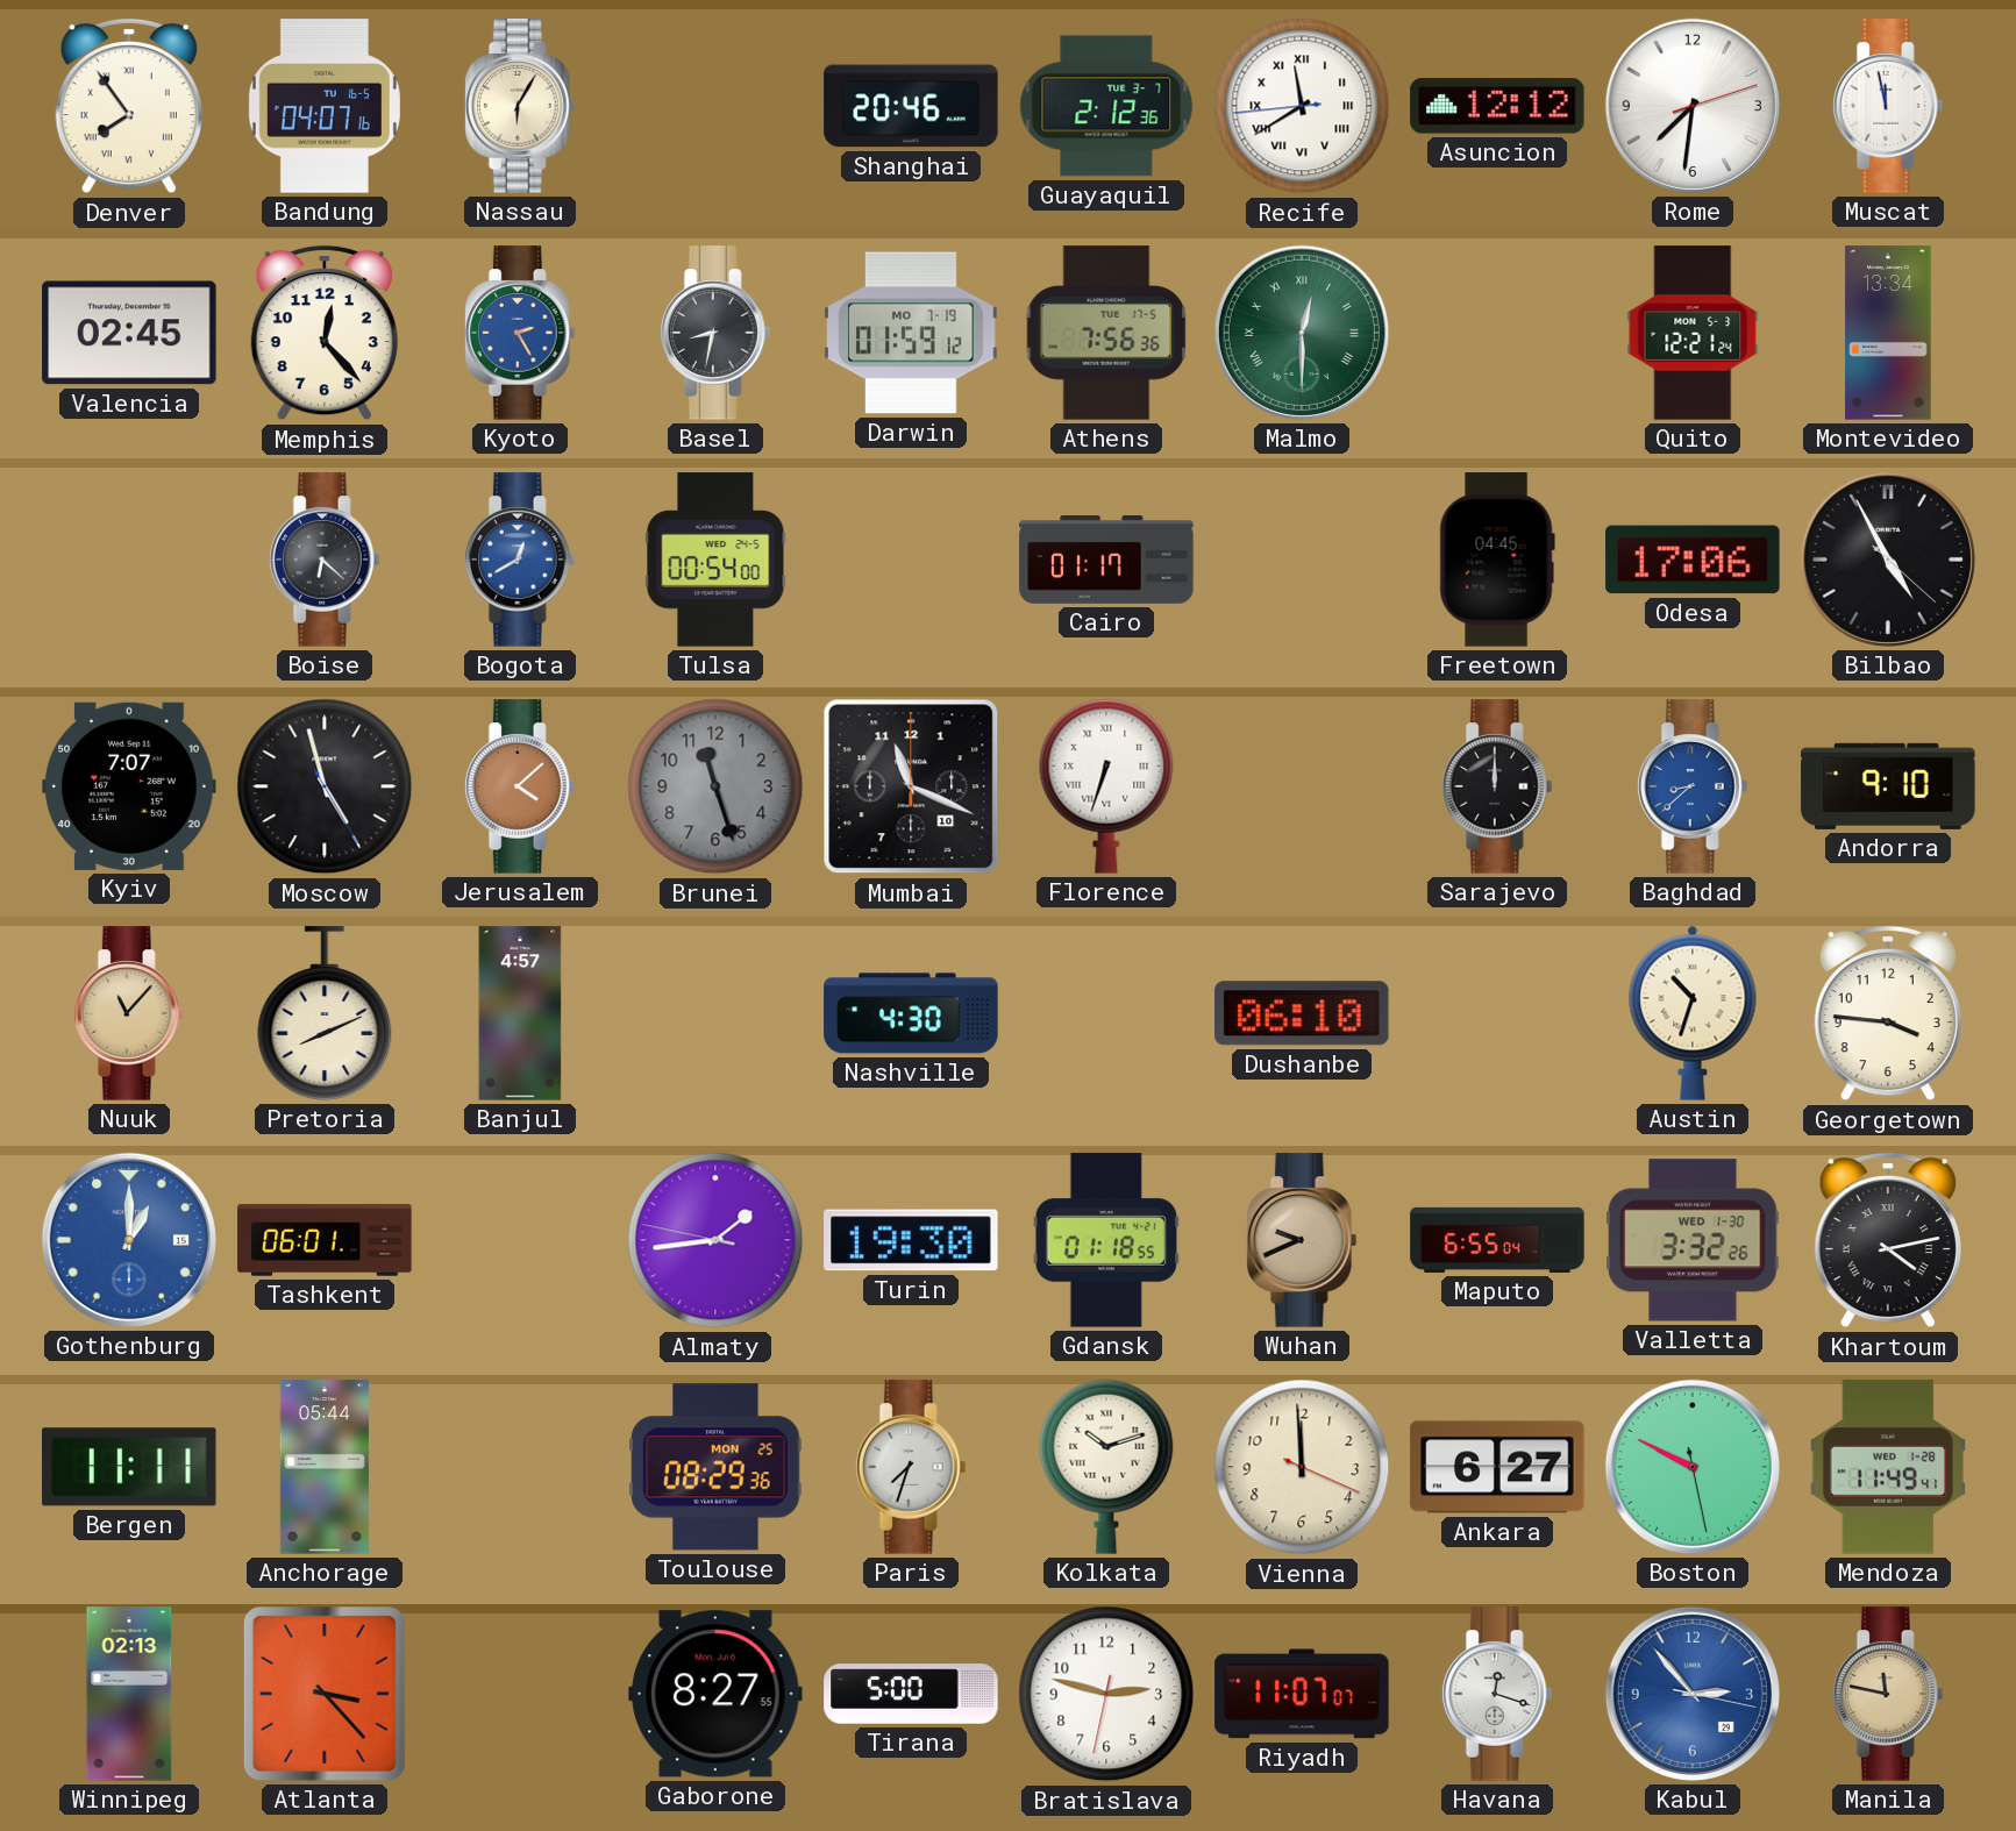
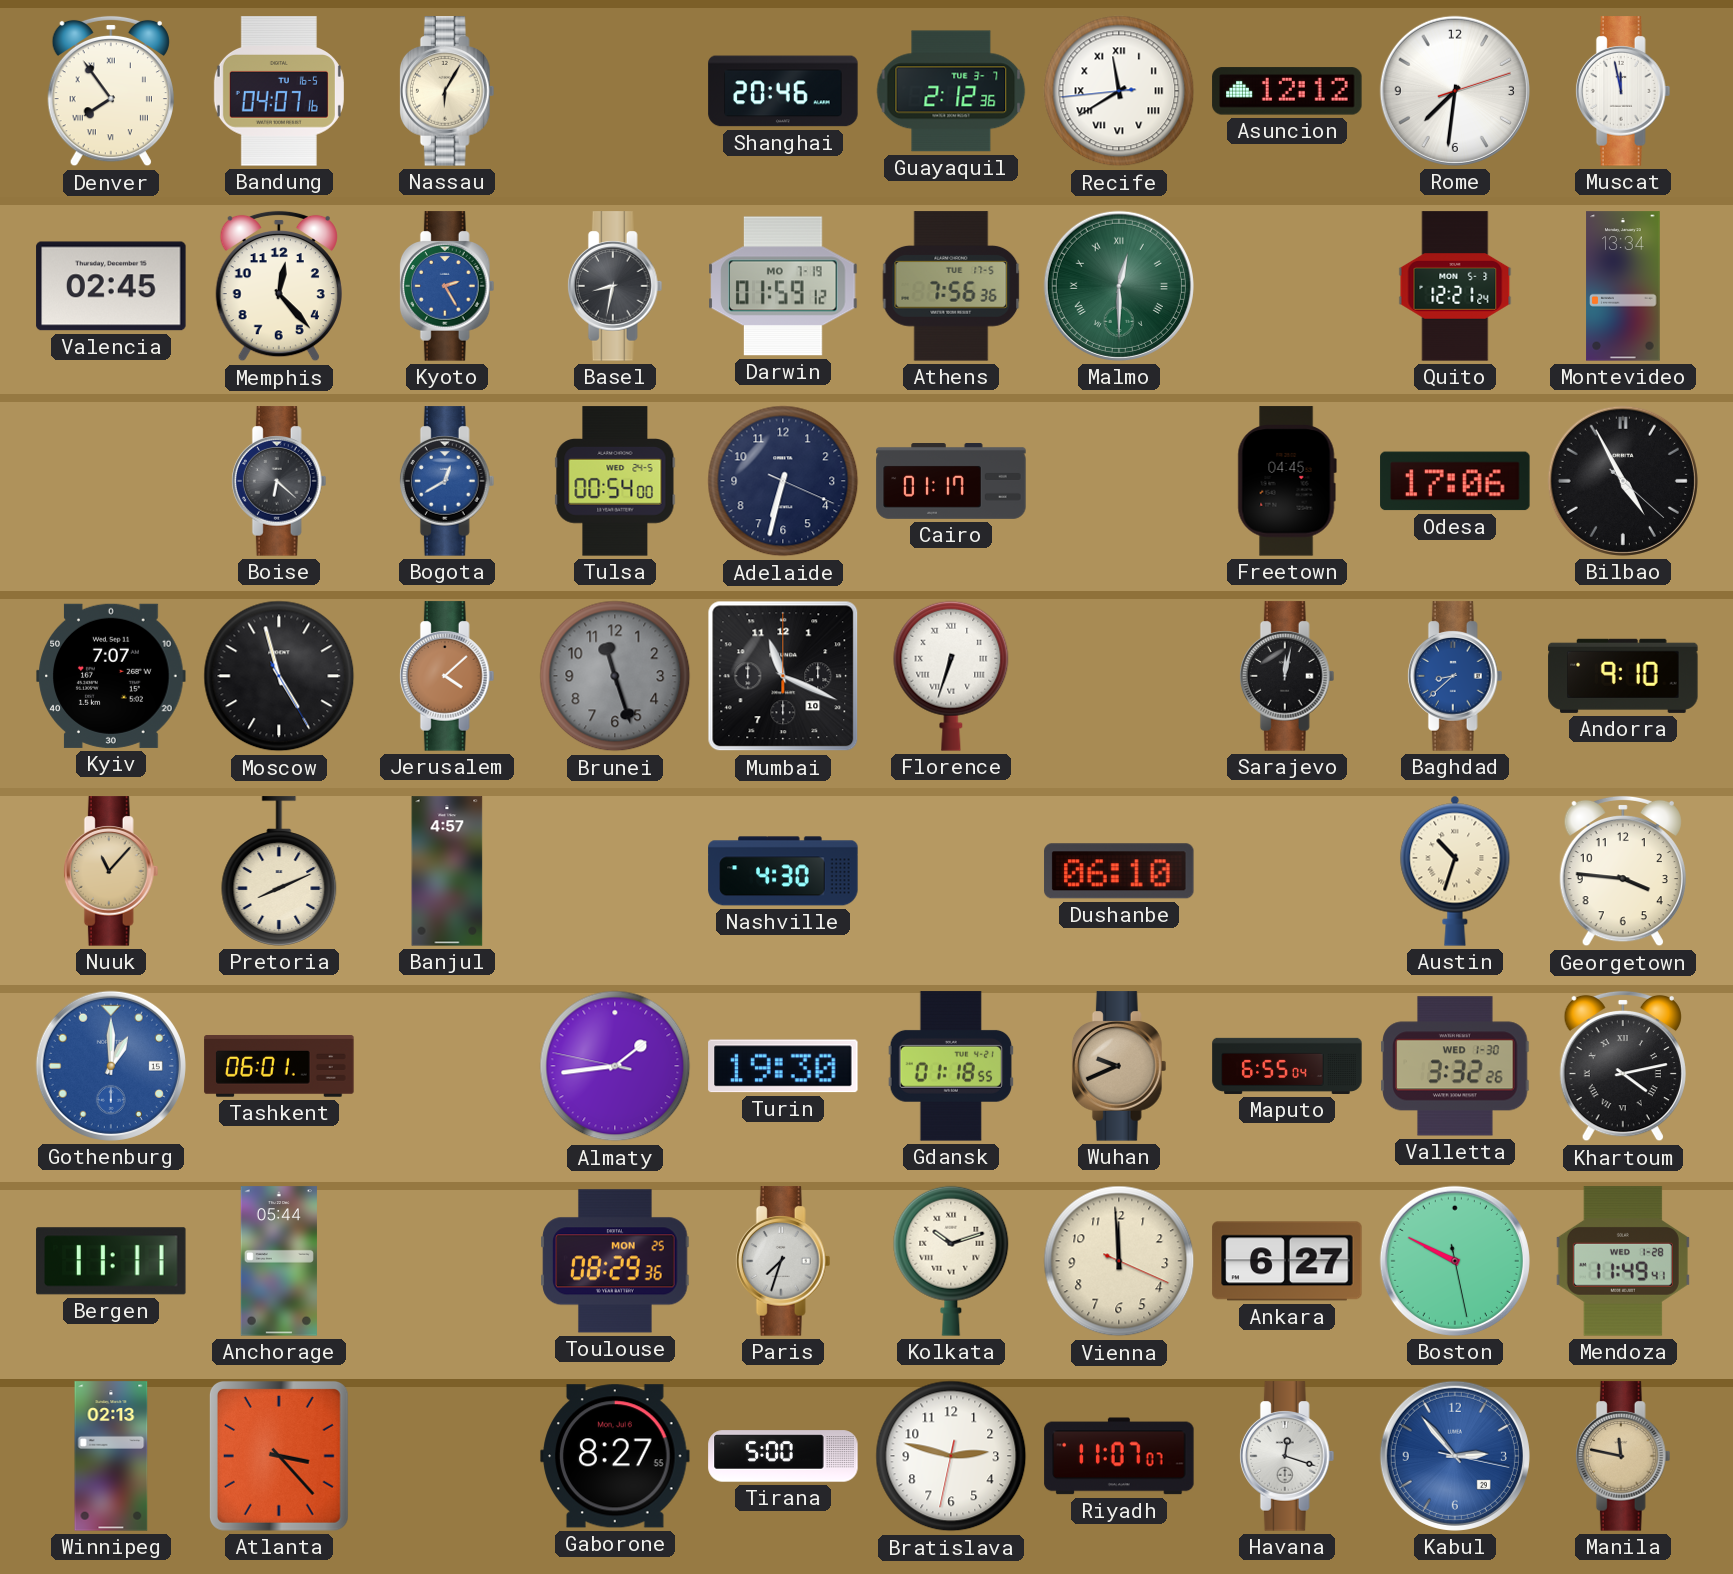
Adelaide: none -> 6:32
Sarajevo: 12:00 -> 12:02
